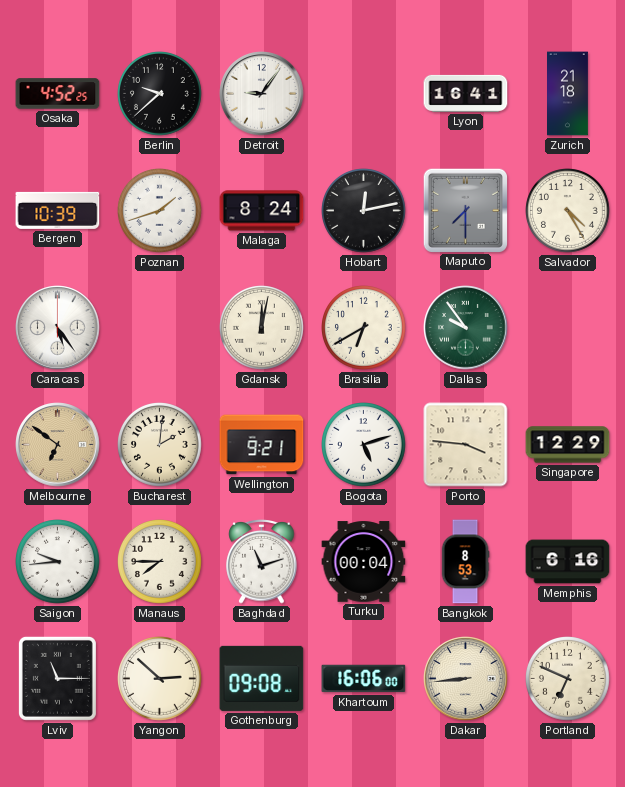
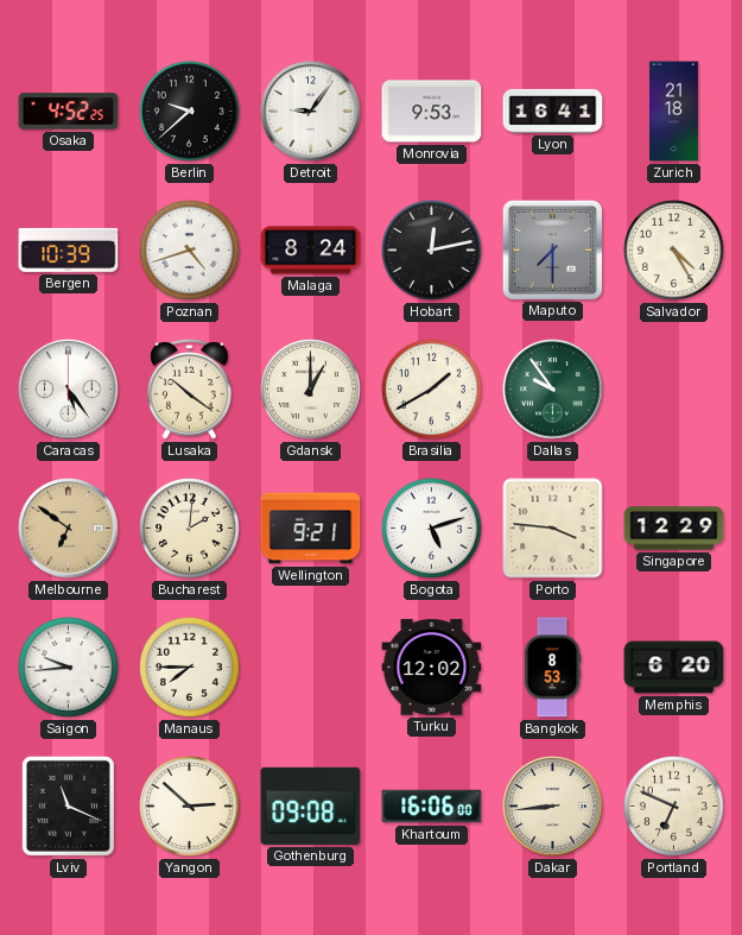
Monrovia: none -> 9:53
Poznan: 1:42 -> 4:42
Lusaka: none -> 10:21
Gdansk: 12:02 -> 1:00
Brasilia: 6:40 -> 1:40
Baghdad: 11:12 -> none
Turku: 00:04 -> 12:02
Memphis: 6:16 -> 6:20
Lviv: 11:15 -> 11:19
